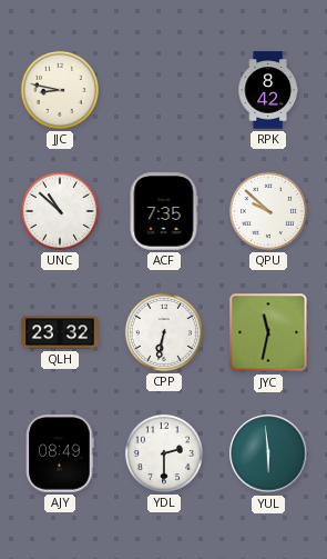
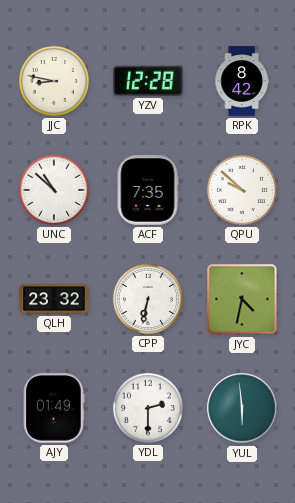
YZV: none -> 12:28
JYC: 11:32 -> 4:32
AJY: 08:49 -> 01:49
